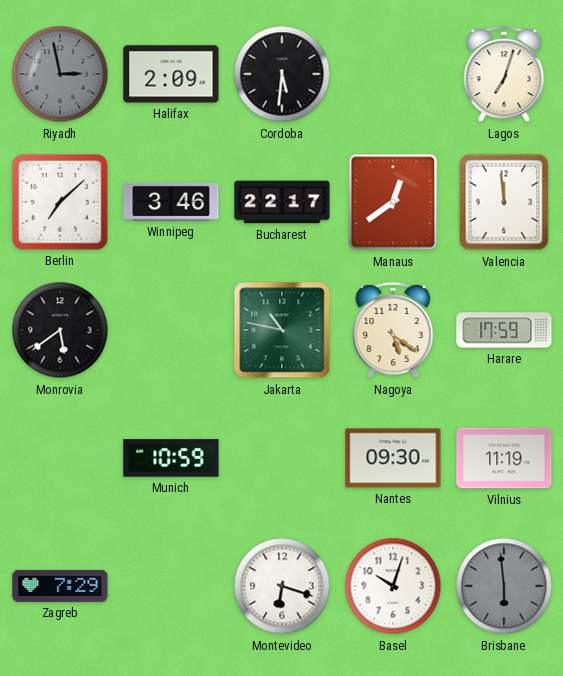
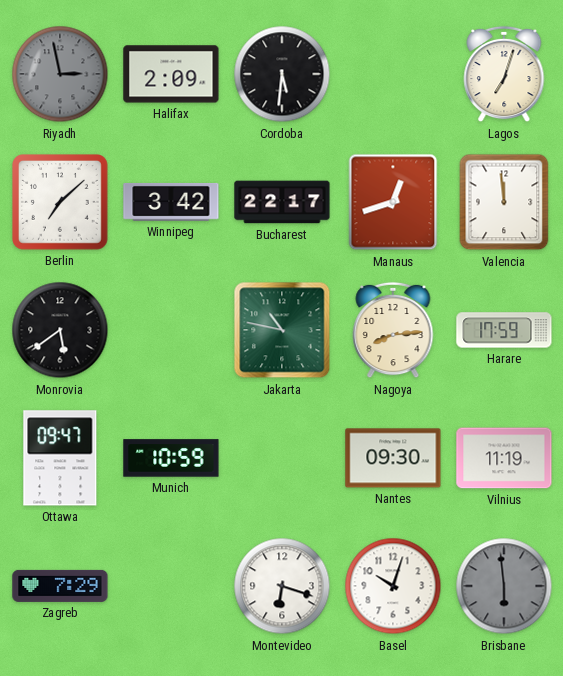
Winnipeg: 3:46 -> 3:42
Manaus: 12:39 -> 12:42
Nagoya: 5:21 -> 8:14
Ottawa: none -> 09:47
